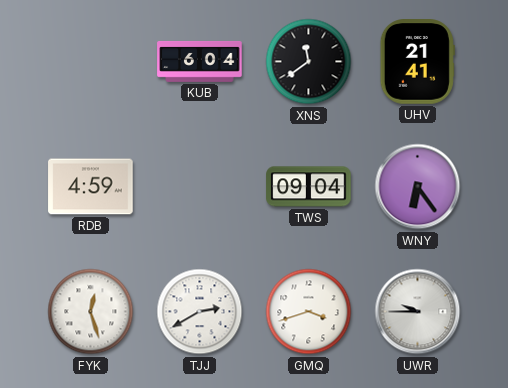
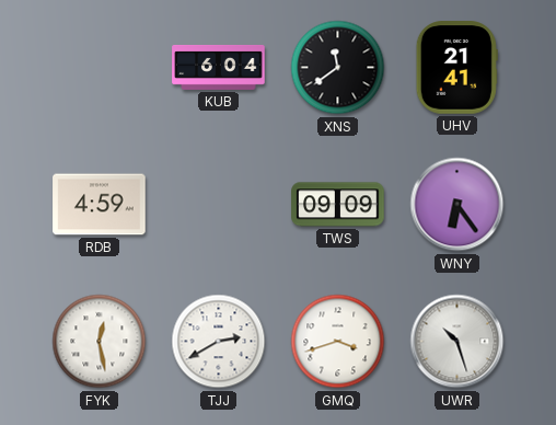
TWS: 09:04 -> 09:09
FYK: 12:27 -> 12:28
UWR: 9:45 -> 10:27
